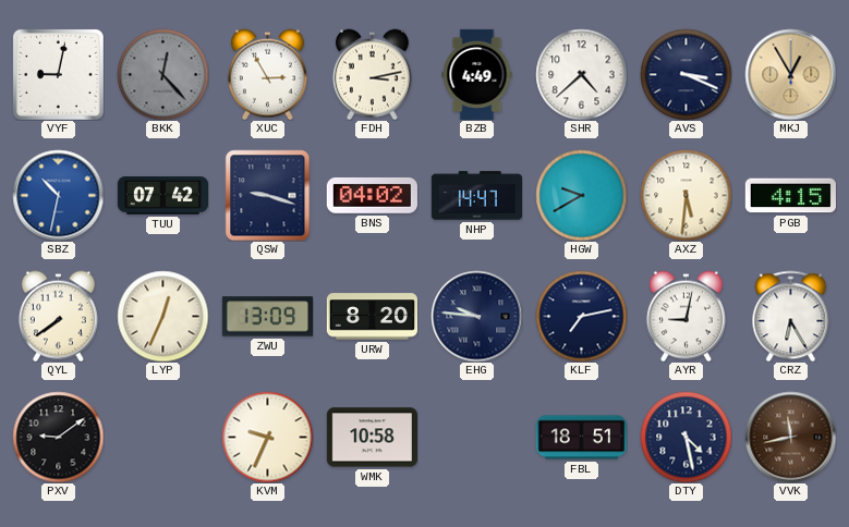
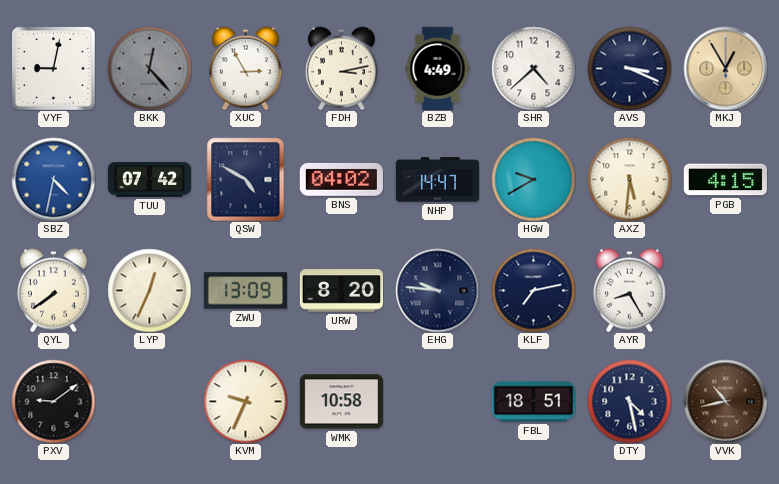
SBZ: 10:32 -> 4:32
QSW: 9:18 -> 4:50
AYR: 9:02 -> 8:25
CRZ: 6:25 -> none
VVK: 11:43 -> 10:43
